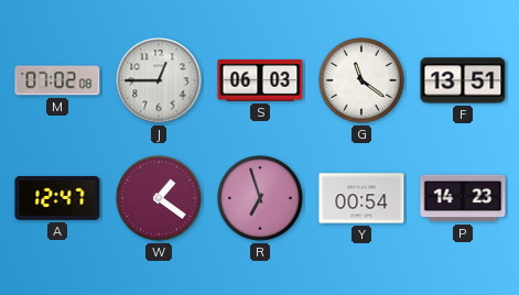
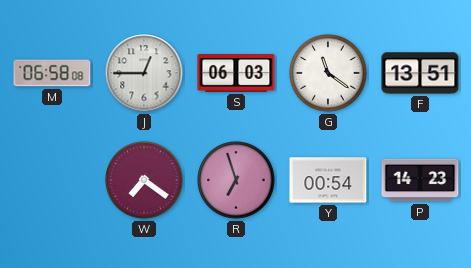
M: 07:02 -> 06:58
A: 12:47 -> none
W: 1:21 -> 7:21
